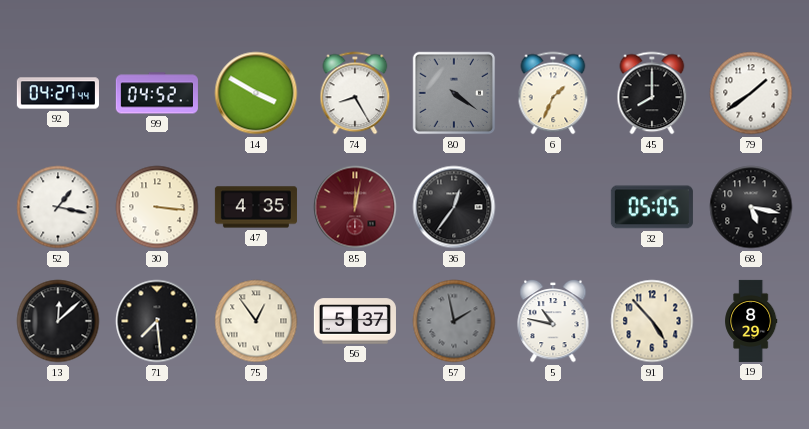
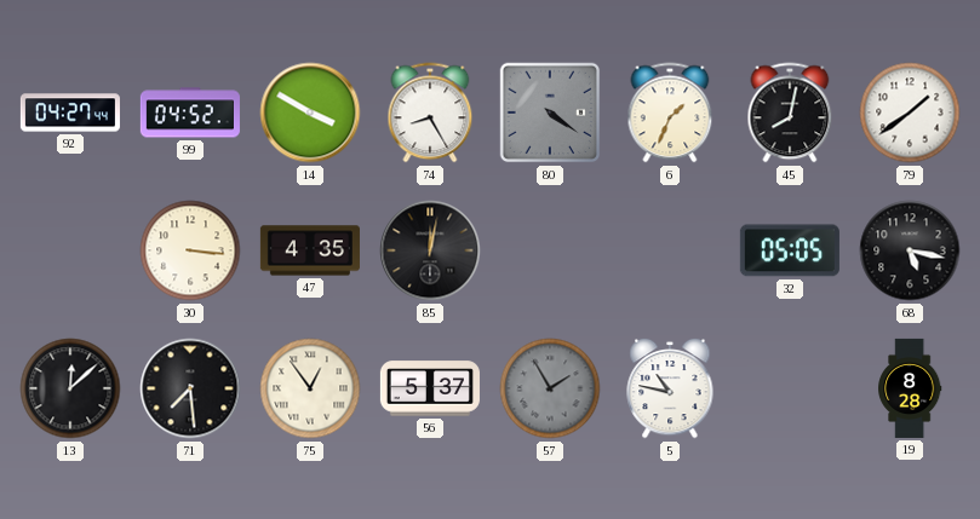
45: 8:00 -> 8:02
52: 1:17 -> none
85 dial: burgundy -> black
36: 12:36 -> none
57: 1:58 -> 1:55
91: 4:53 -> none
19: 8:29 -> 8:28
